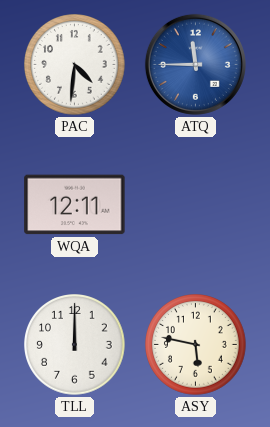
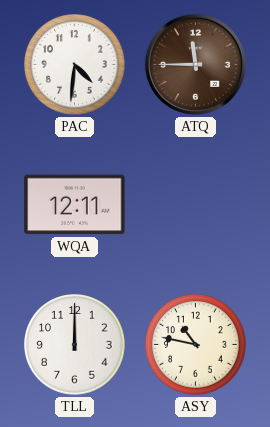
ATQ dial: blue -> brown
ASY: 5:47 -> 10:47
